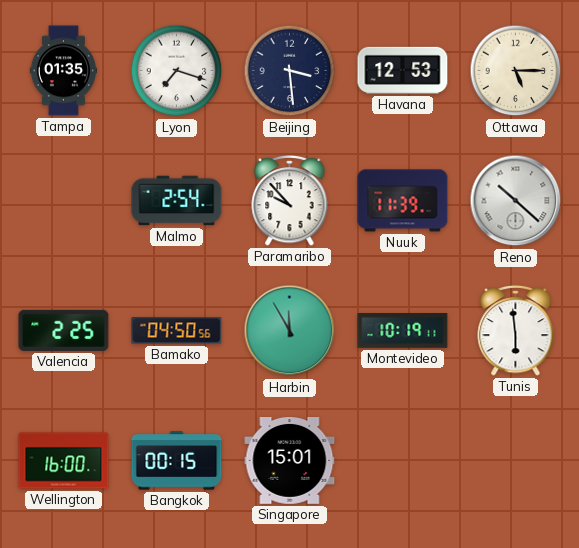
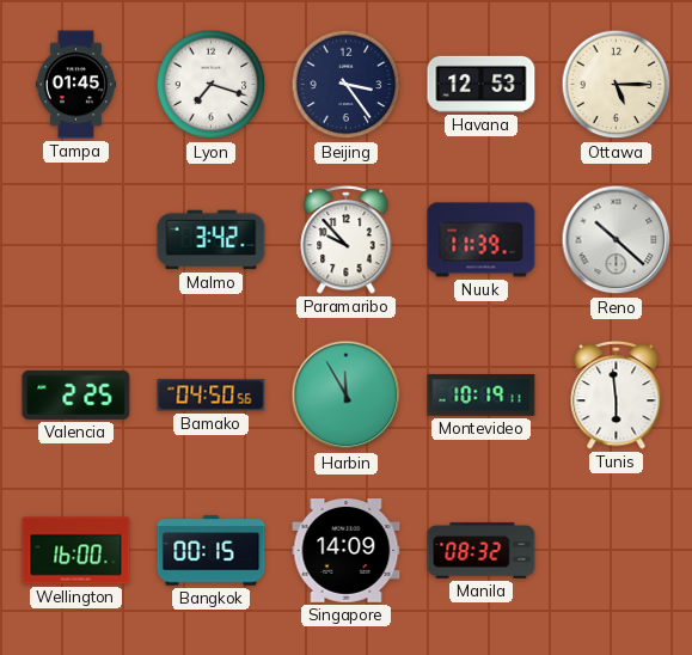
Tampa: 01:35 -> 01:45
Beijing: 3:29 -> 3:24
Malmo: 2:54 -> 3:42
Singapore: 15:01 -> 14:09
Manila: none -> 08:32
